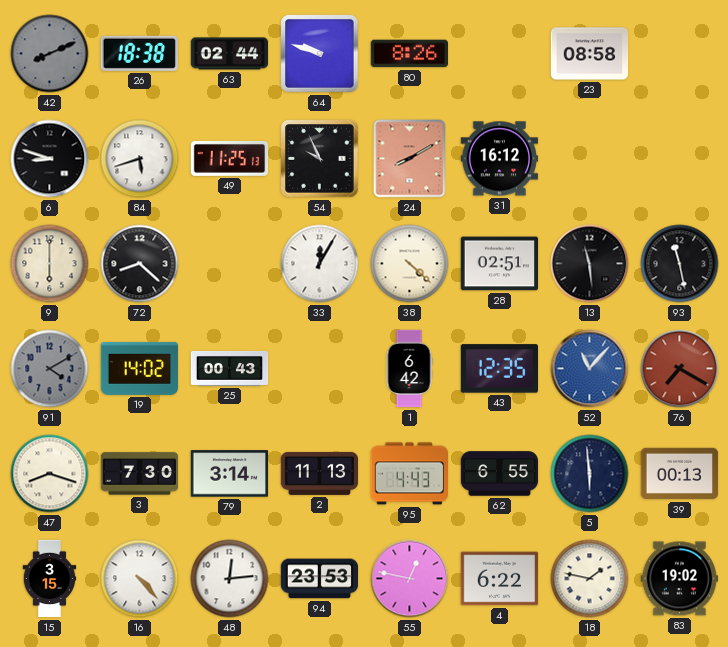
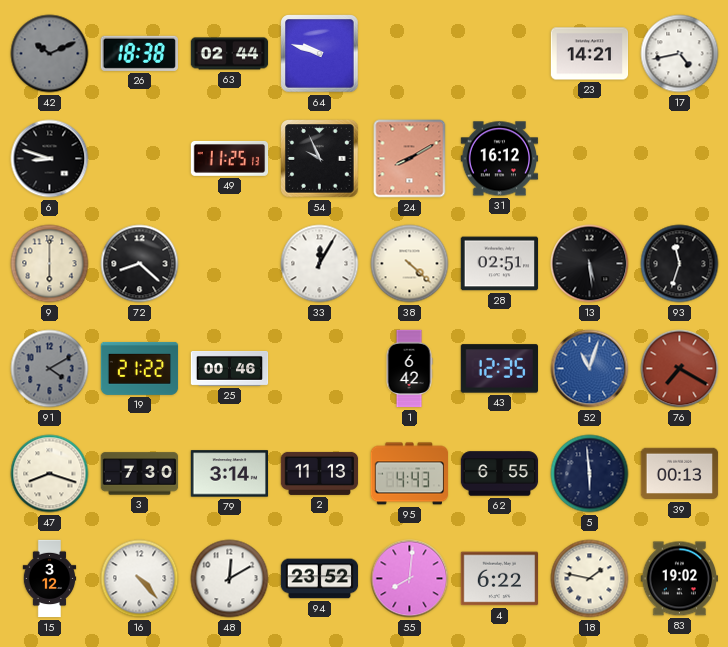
42: 8:11 -> 10:11
80: 8:26 -> none
23: 08:58 -> 14:21
17: none -> 4:43
84: 5:42 -> none
13: 11:29 -> 5:29
93: 11:28 -> 11:33
19: 14:02 -> 21:22
25: 00:43 -> 00:46
52: 11:07 -> 11:03
15: 3:15 -> 3:12
48: 12:14 -> 12:10
94: 23:53 -> 23:52
55: 12:47 -> 8:01
